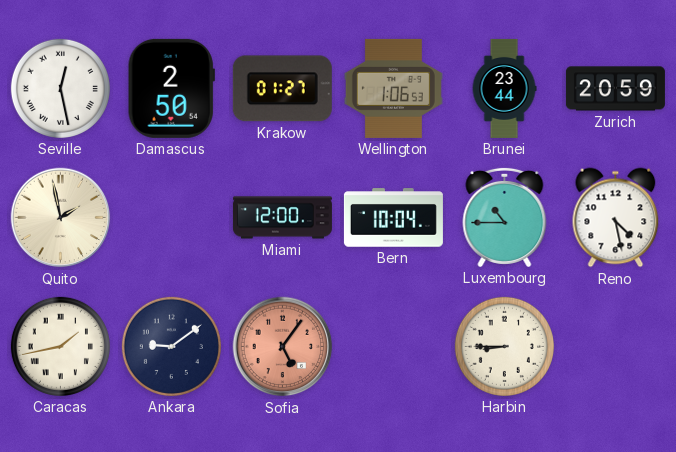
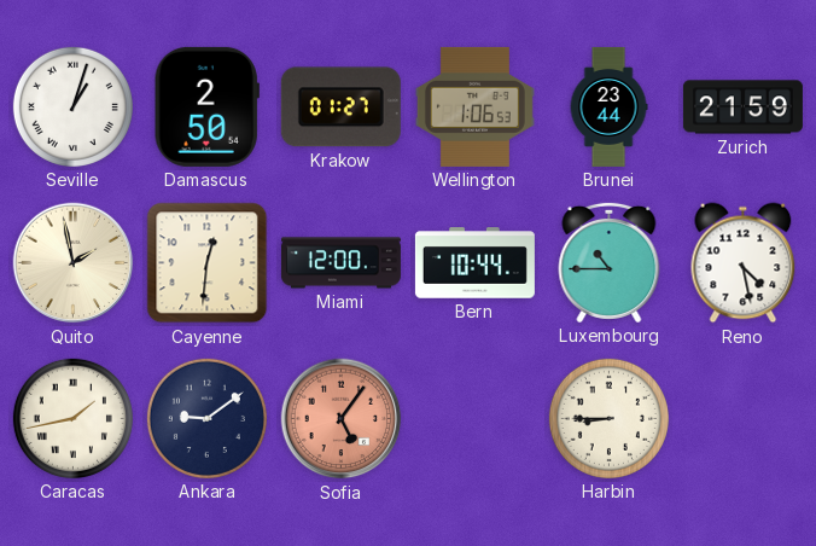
Seville: 12:28 -> 1:03
Zurich: 20:59 -> 21:59
Cayenne: none -> 12:31
Bern: 10:04 -> 10:44
